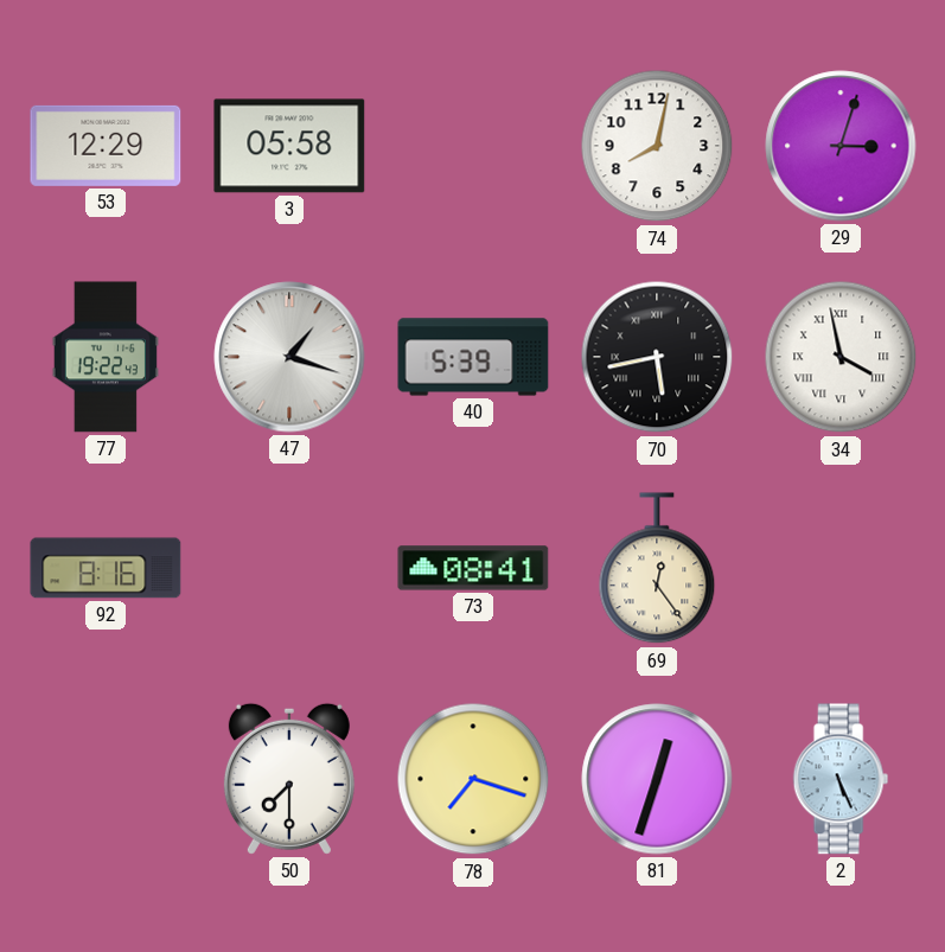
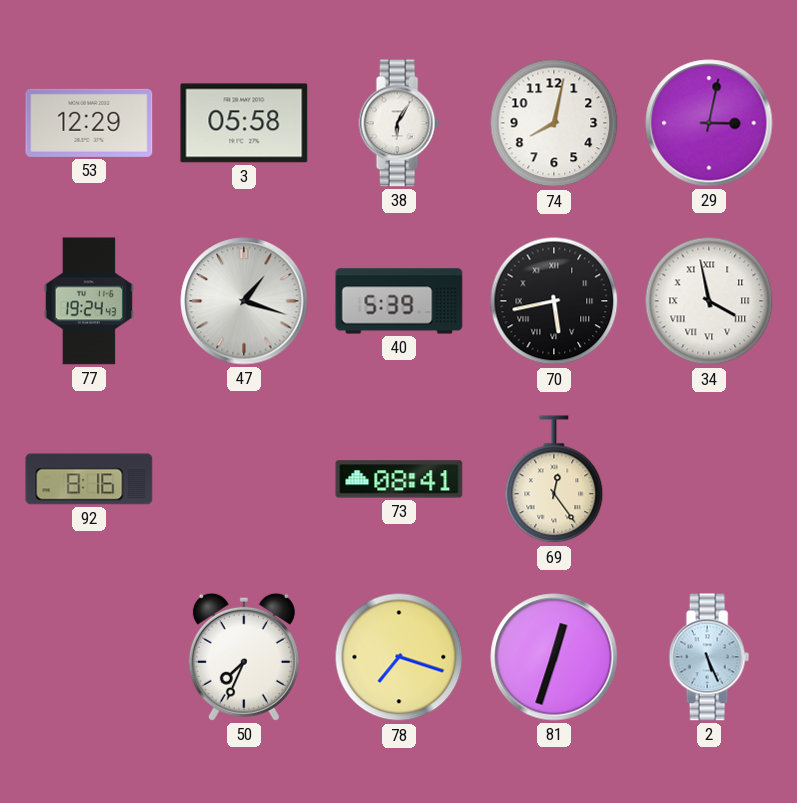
38: none -> 6:05
29: 3:03 -> 3:02
77: 19:22 -> 19:24
50: 7:30 -> 7:34
